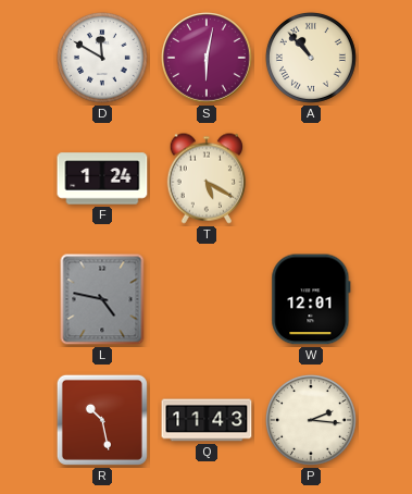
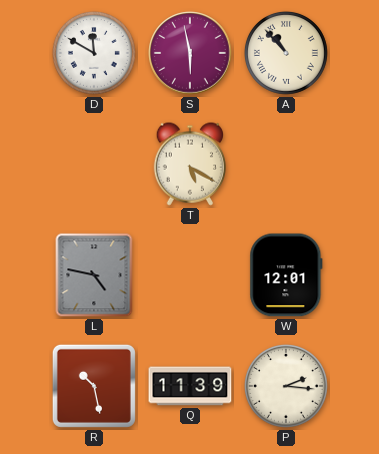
S: 6:02 -> 5:58
F: 1:24 -> none
Q: 11:43 -> 11:39
